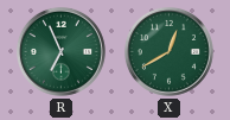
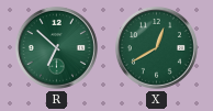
R: 6:56 -> 6:52
